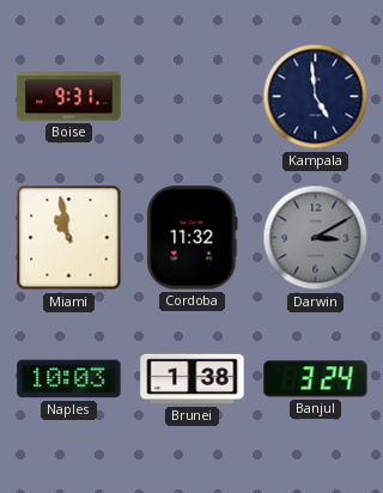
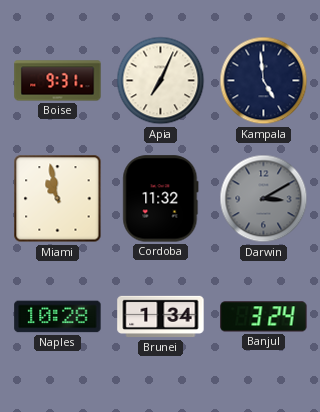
Apia: none -> 7:04
Naples: 10:03 -> 10:28
Brunei: 1:38 -> 1:34
